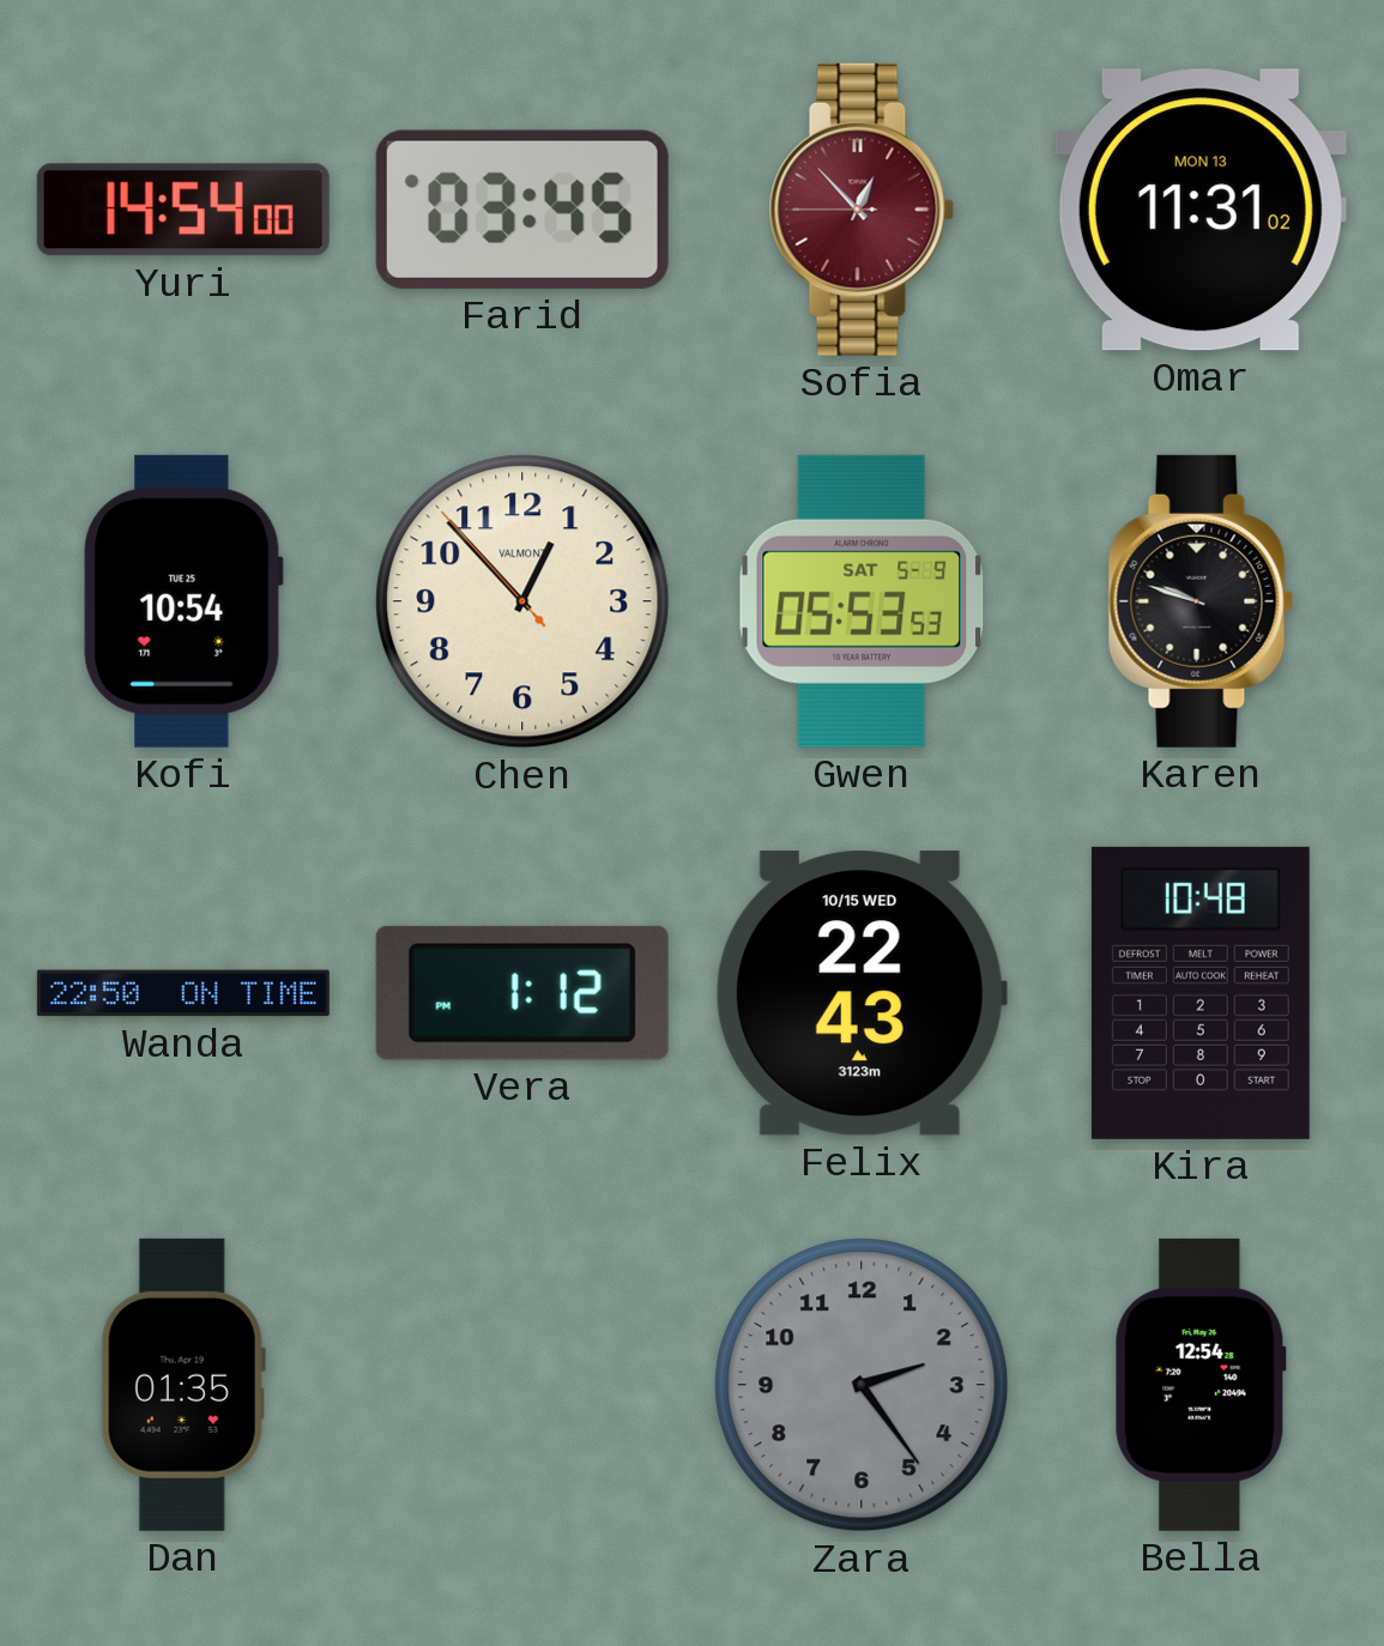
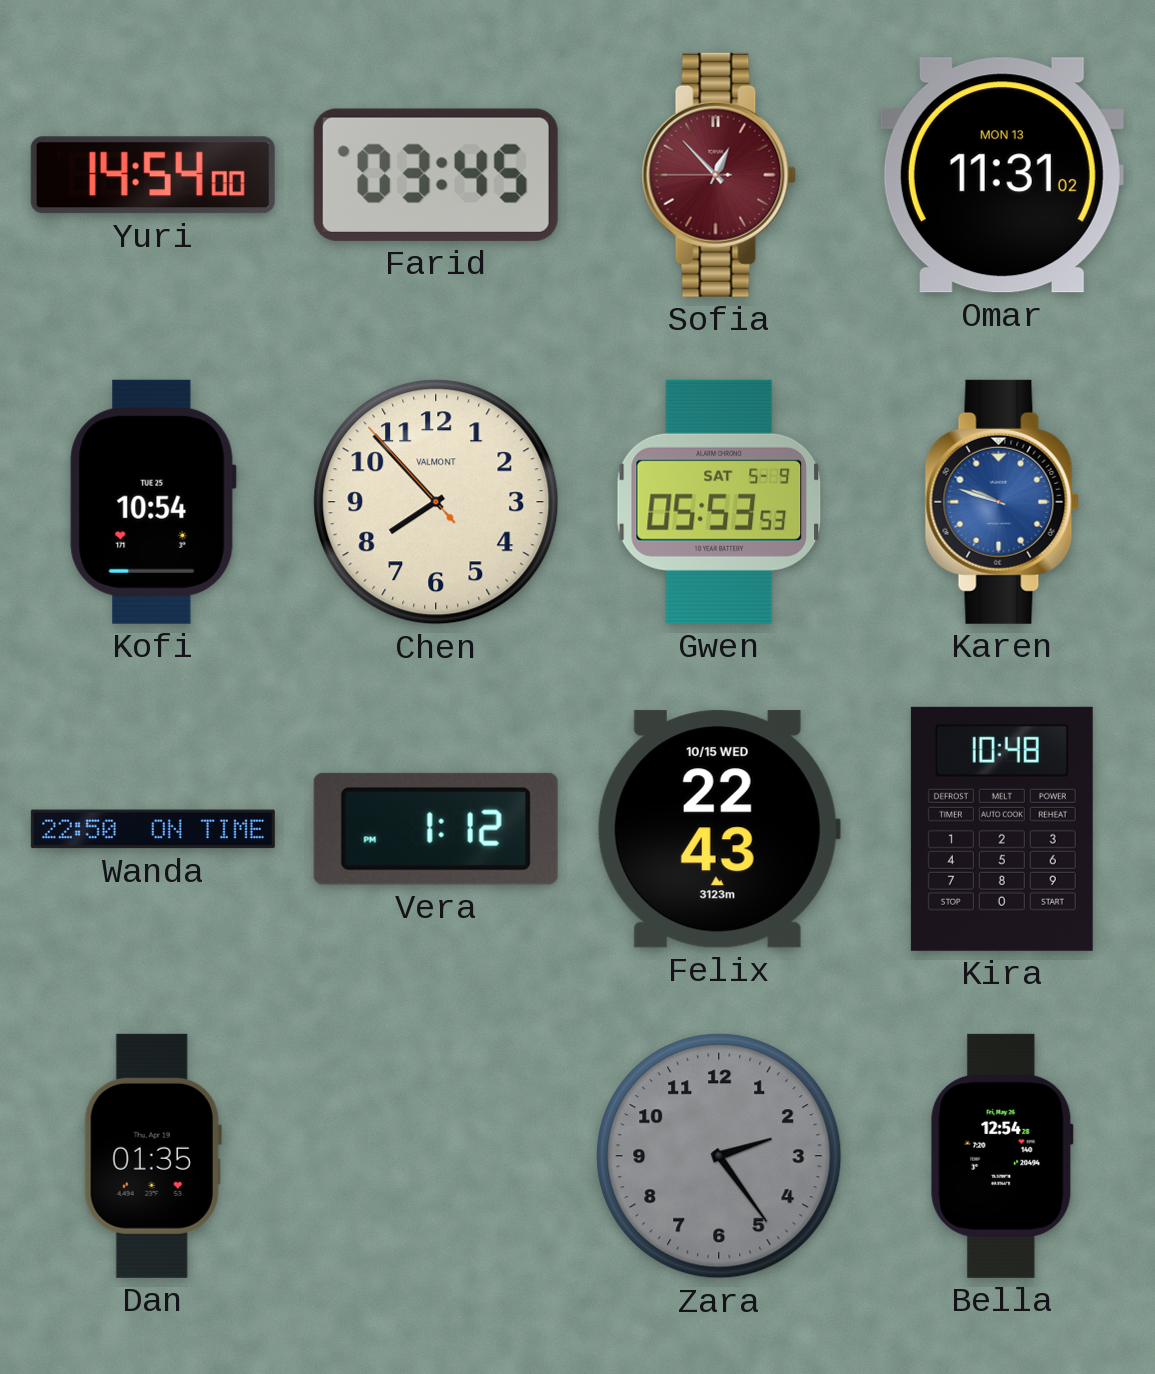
Chen: 12:52 -> 7:52
Karen dial: black -> blue
